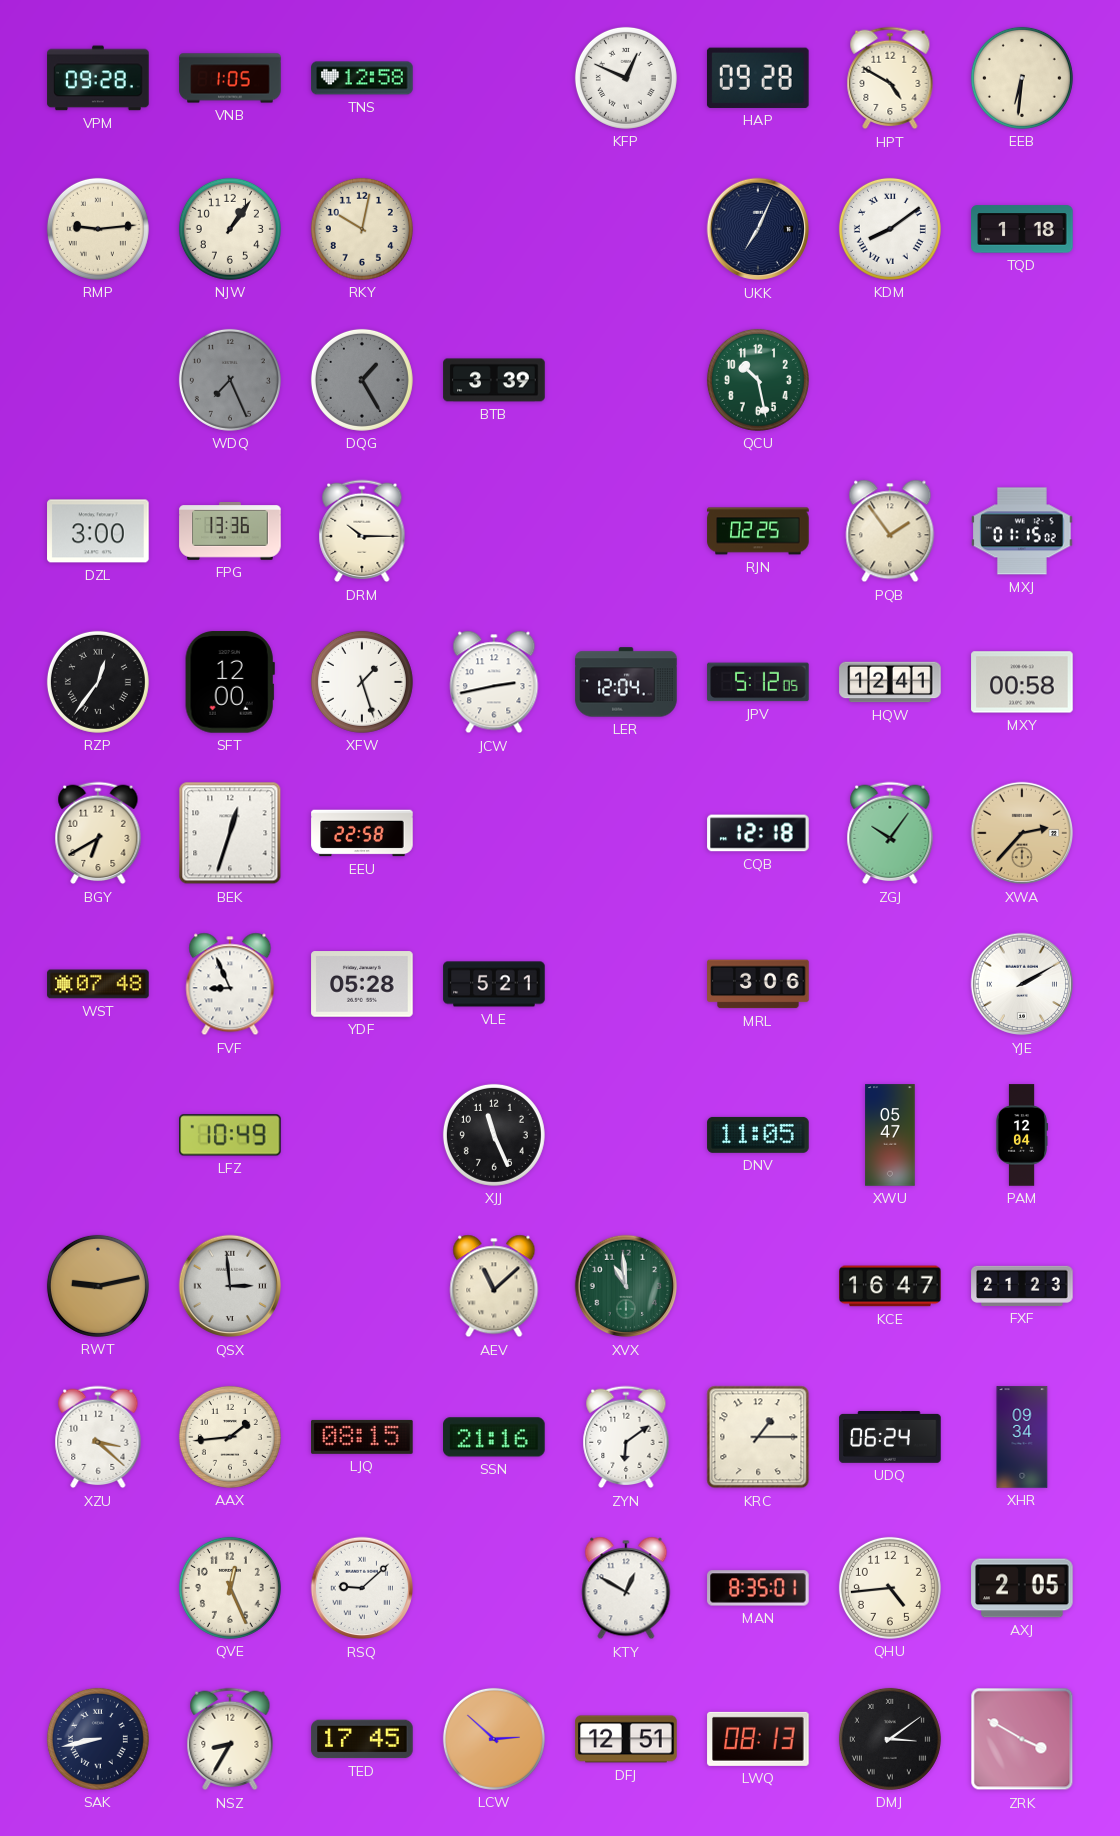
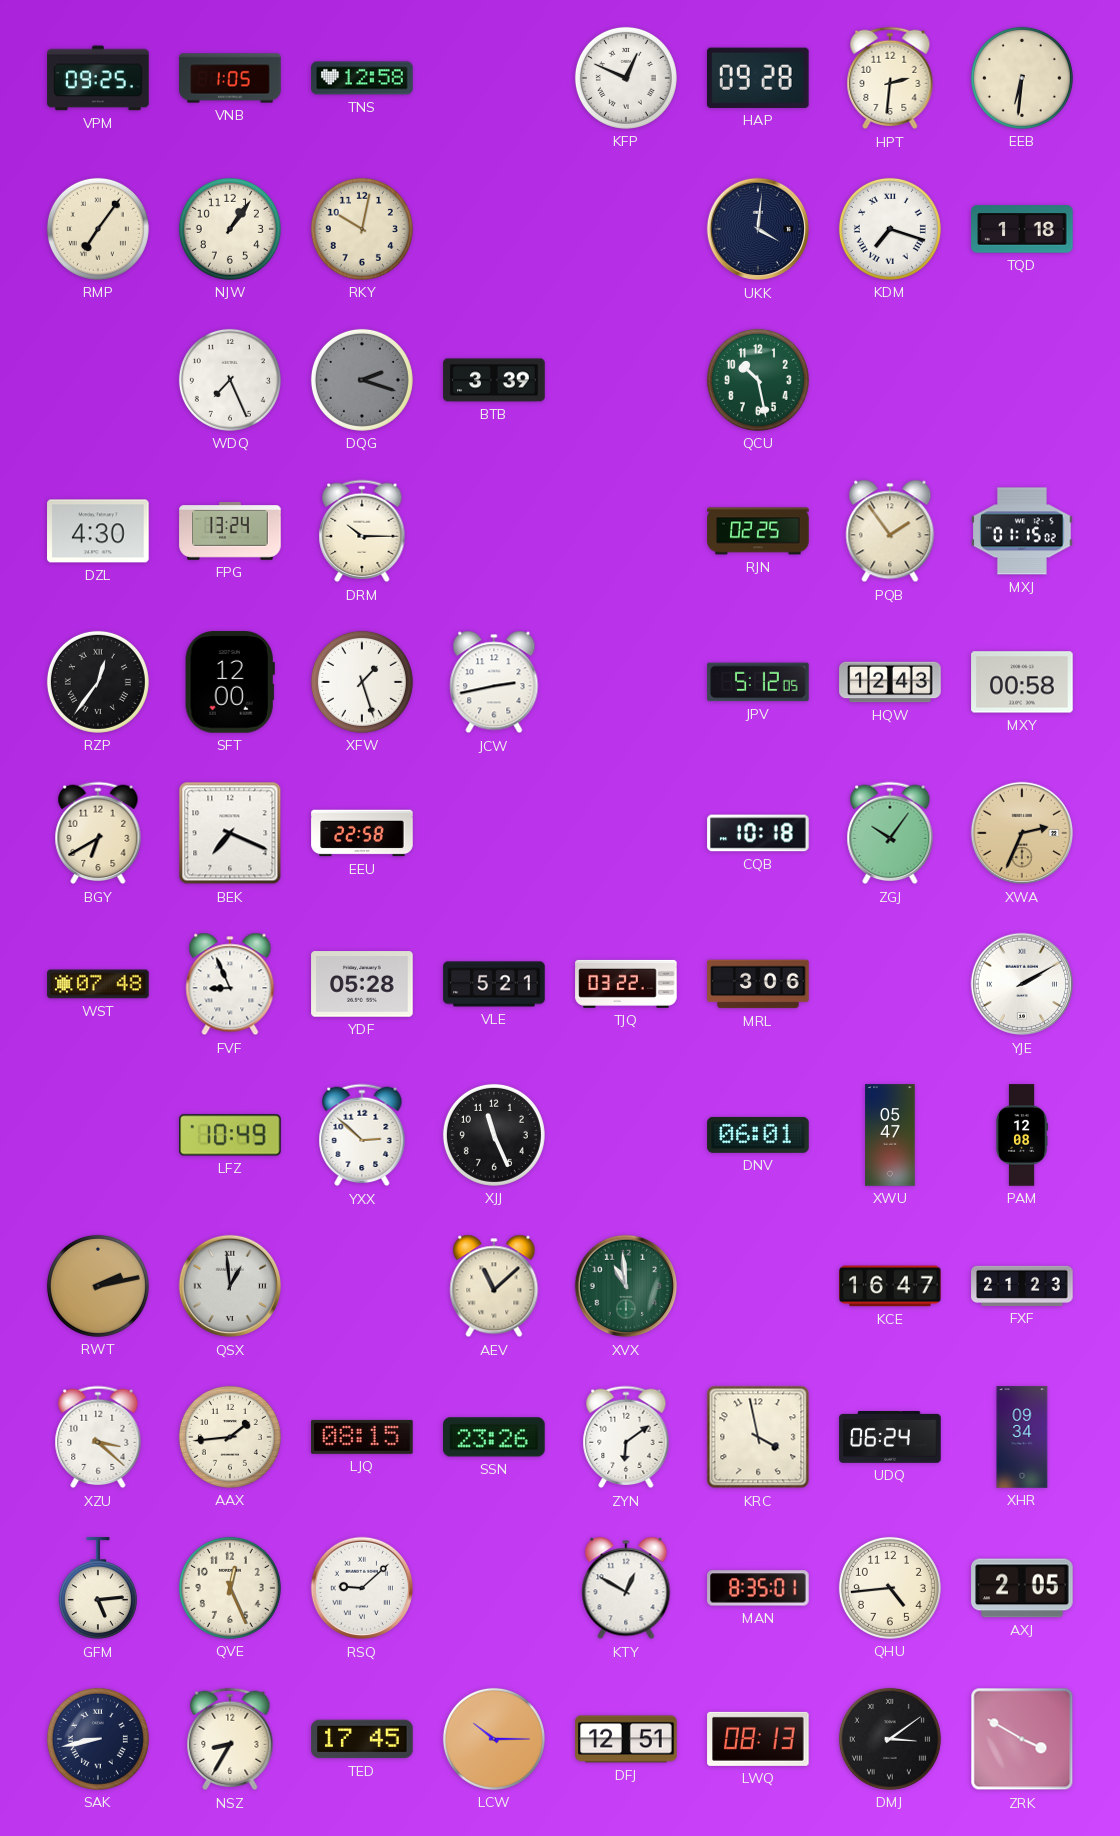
VPM: 09:28 -> 09:25
HPT: 4:50 -> 2:31
RMP: 9:14 -> 7:06
UKK: 7:04 -> 4:01
KDM: 8:09 -> 7:18
WDQ dial: grey -> white
DQG: 1:25 -> 2:18
DZL: 3:00 -> 4:30
FPG: 13:36 -> 13:24
LER: 12:04 -> none
HQW: 12:41 -> 12:43
BEK: 12:33 -> 7:19
CQB: 12:18 -> 10:18
XWA: 2:37 -> 2:34
TJQ: none -> 03:22
YXX: none -> 2:52
DNV: 11:05 -> 06:01
PAM: 12:04 -> 12:08
RWT: 9:13 -> 2:13
QSX: 2:59 -> 12:59
SSN: 21:16 -> 23:26
KRC: 1:15 -> 3:58
GFM: none -> 5:14
LCW: 2:52 -> 10:15
